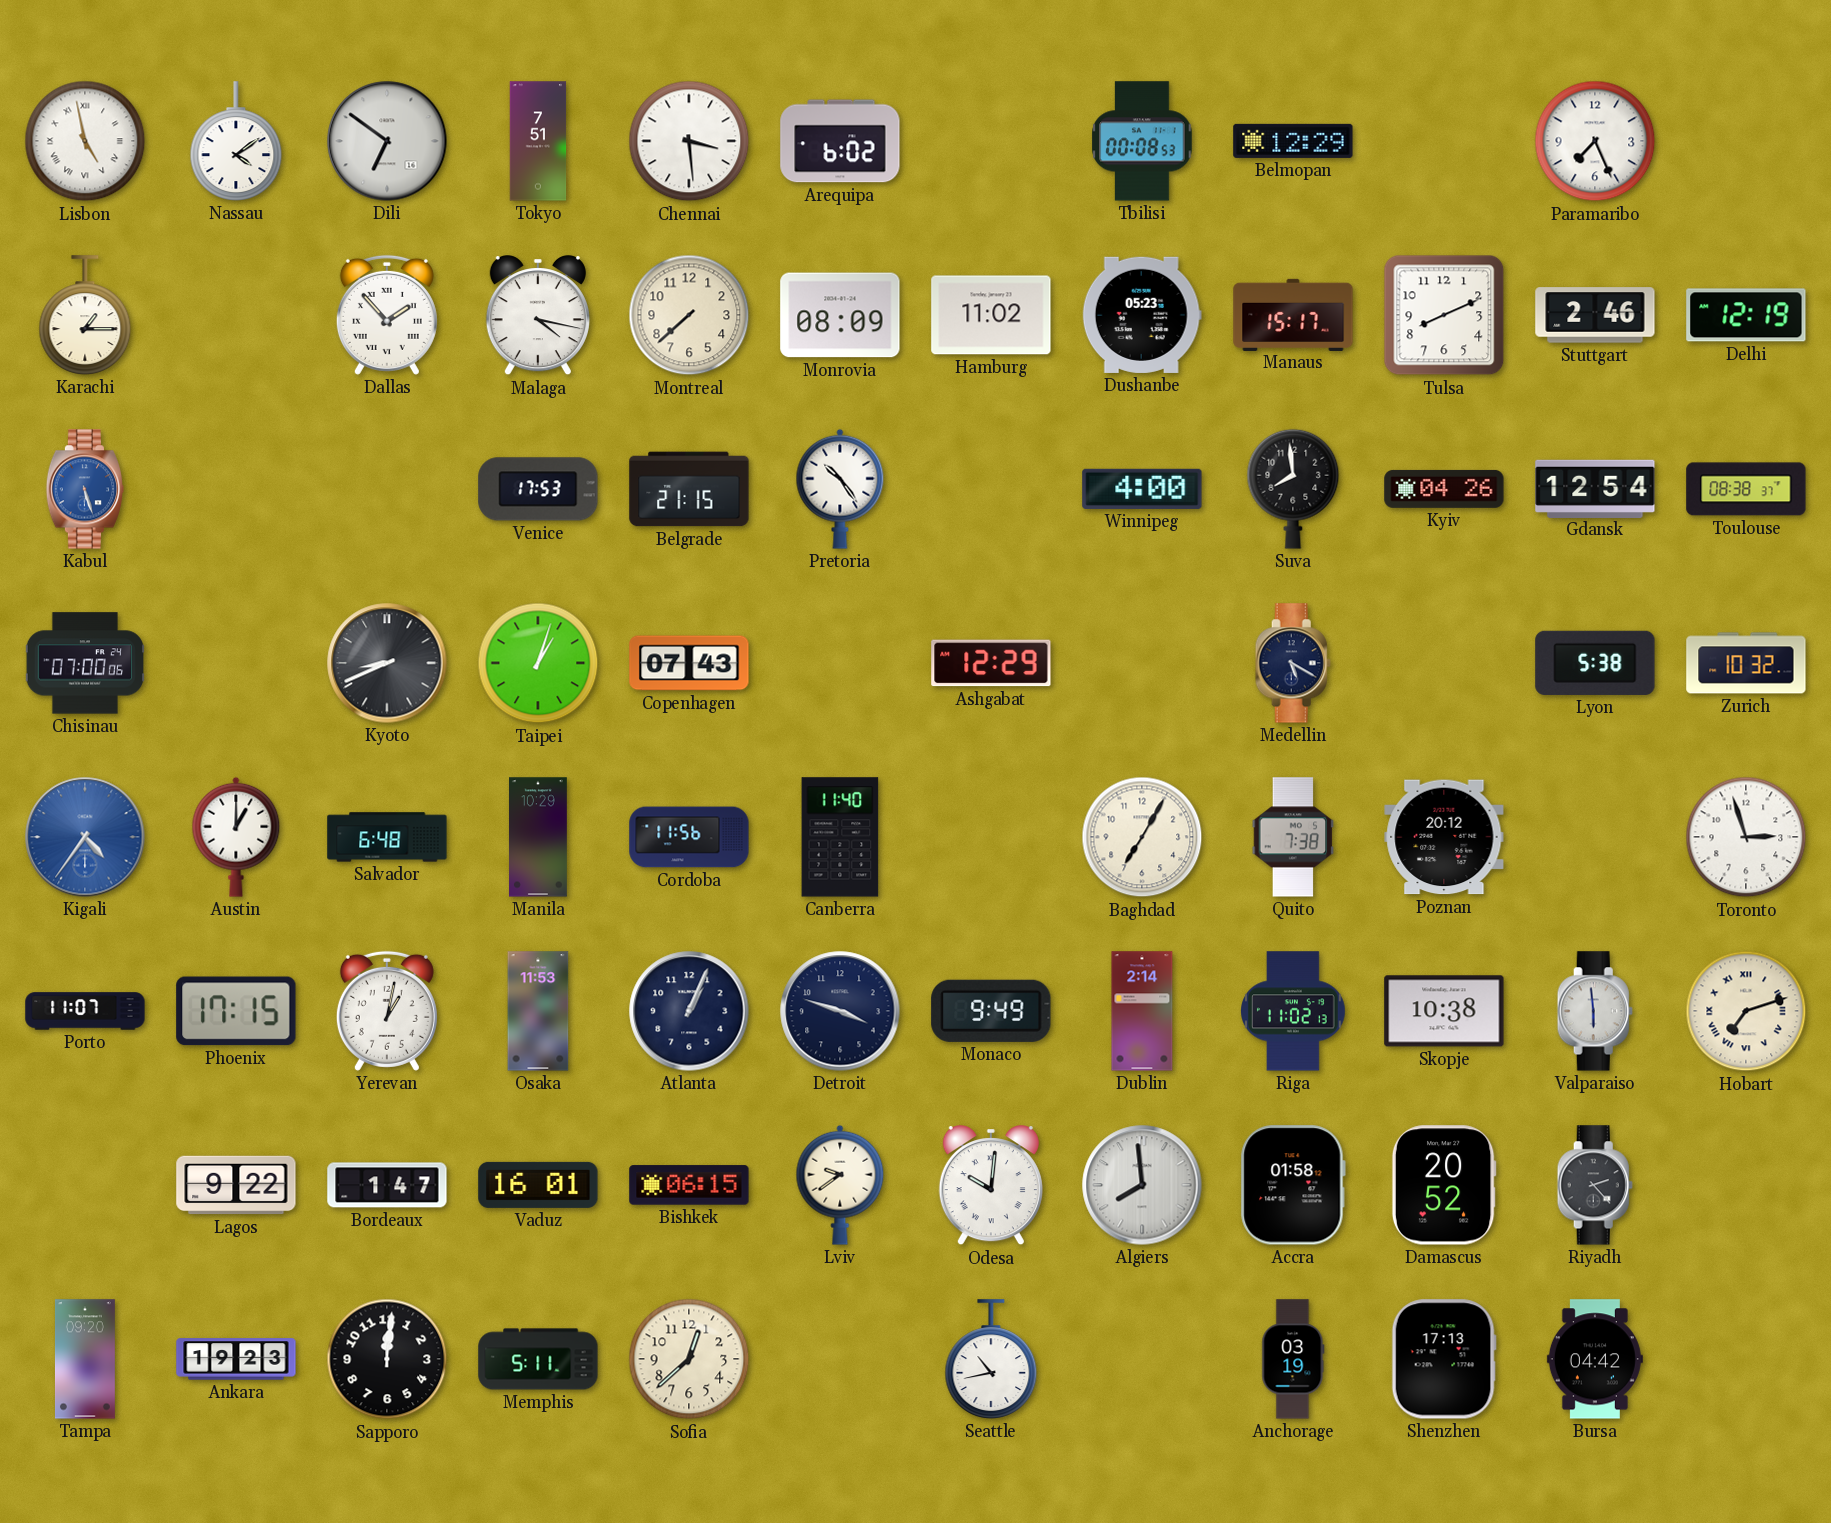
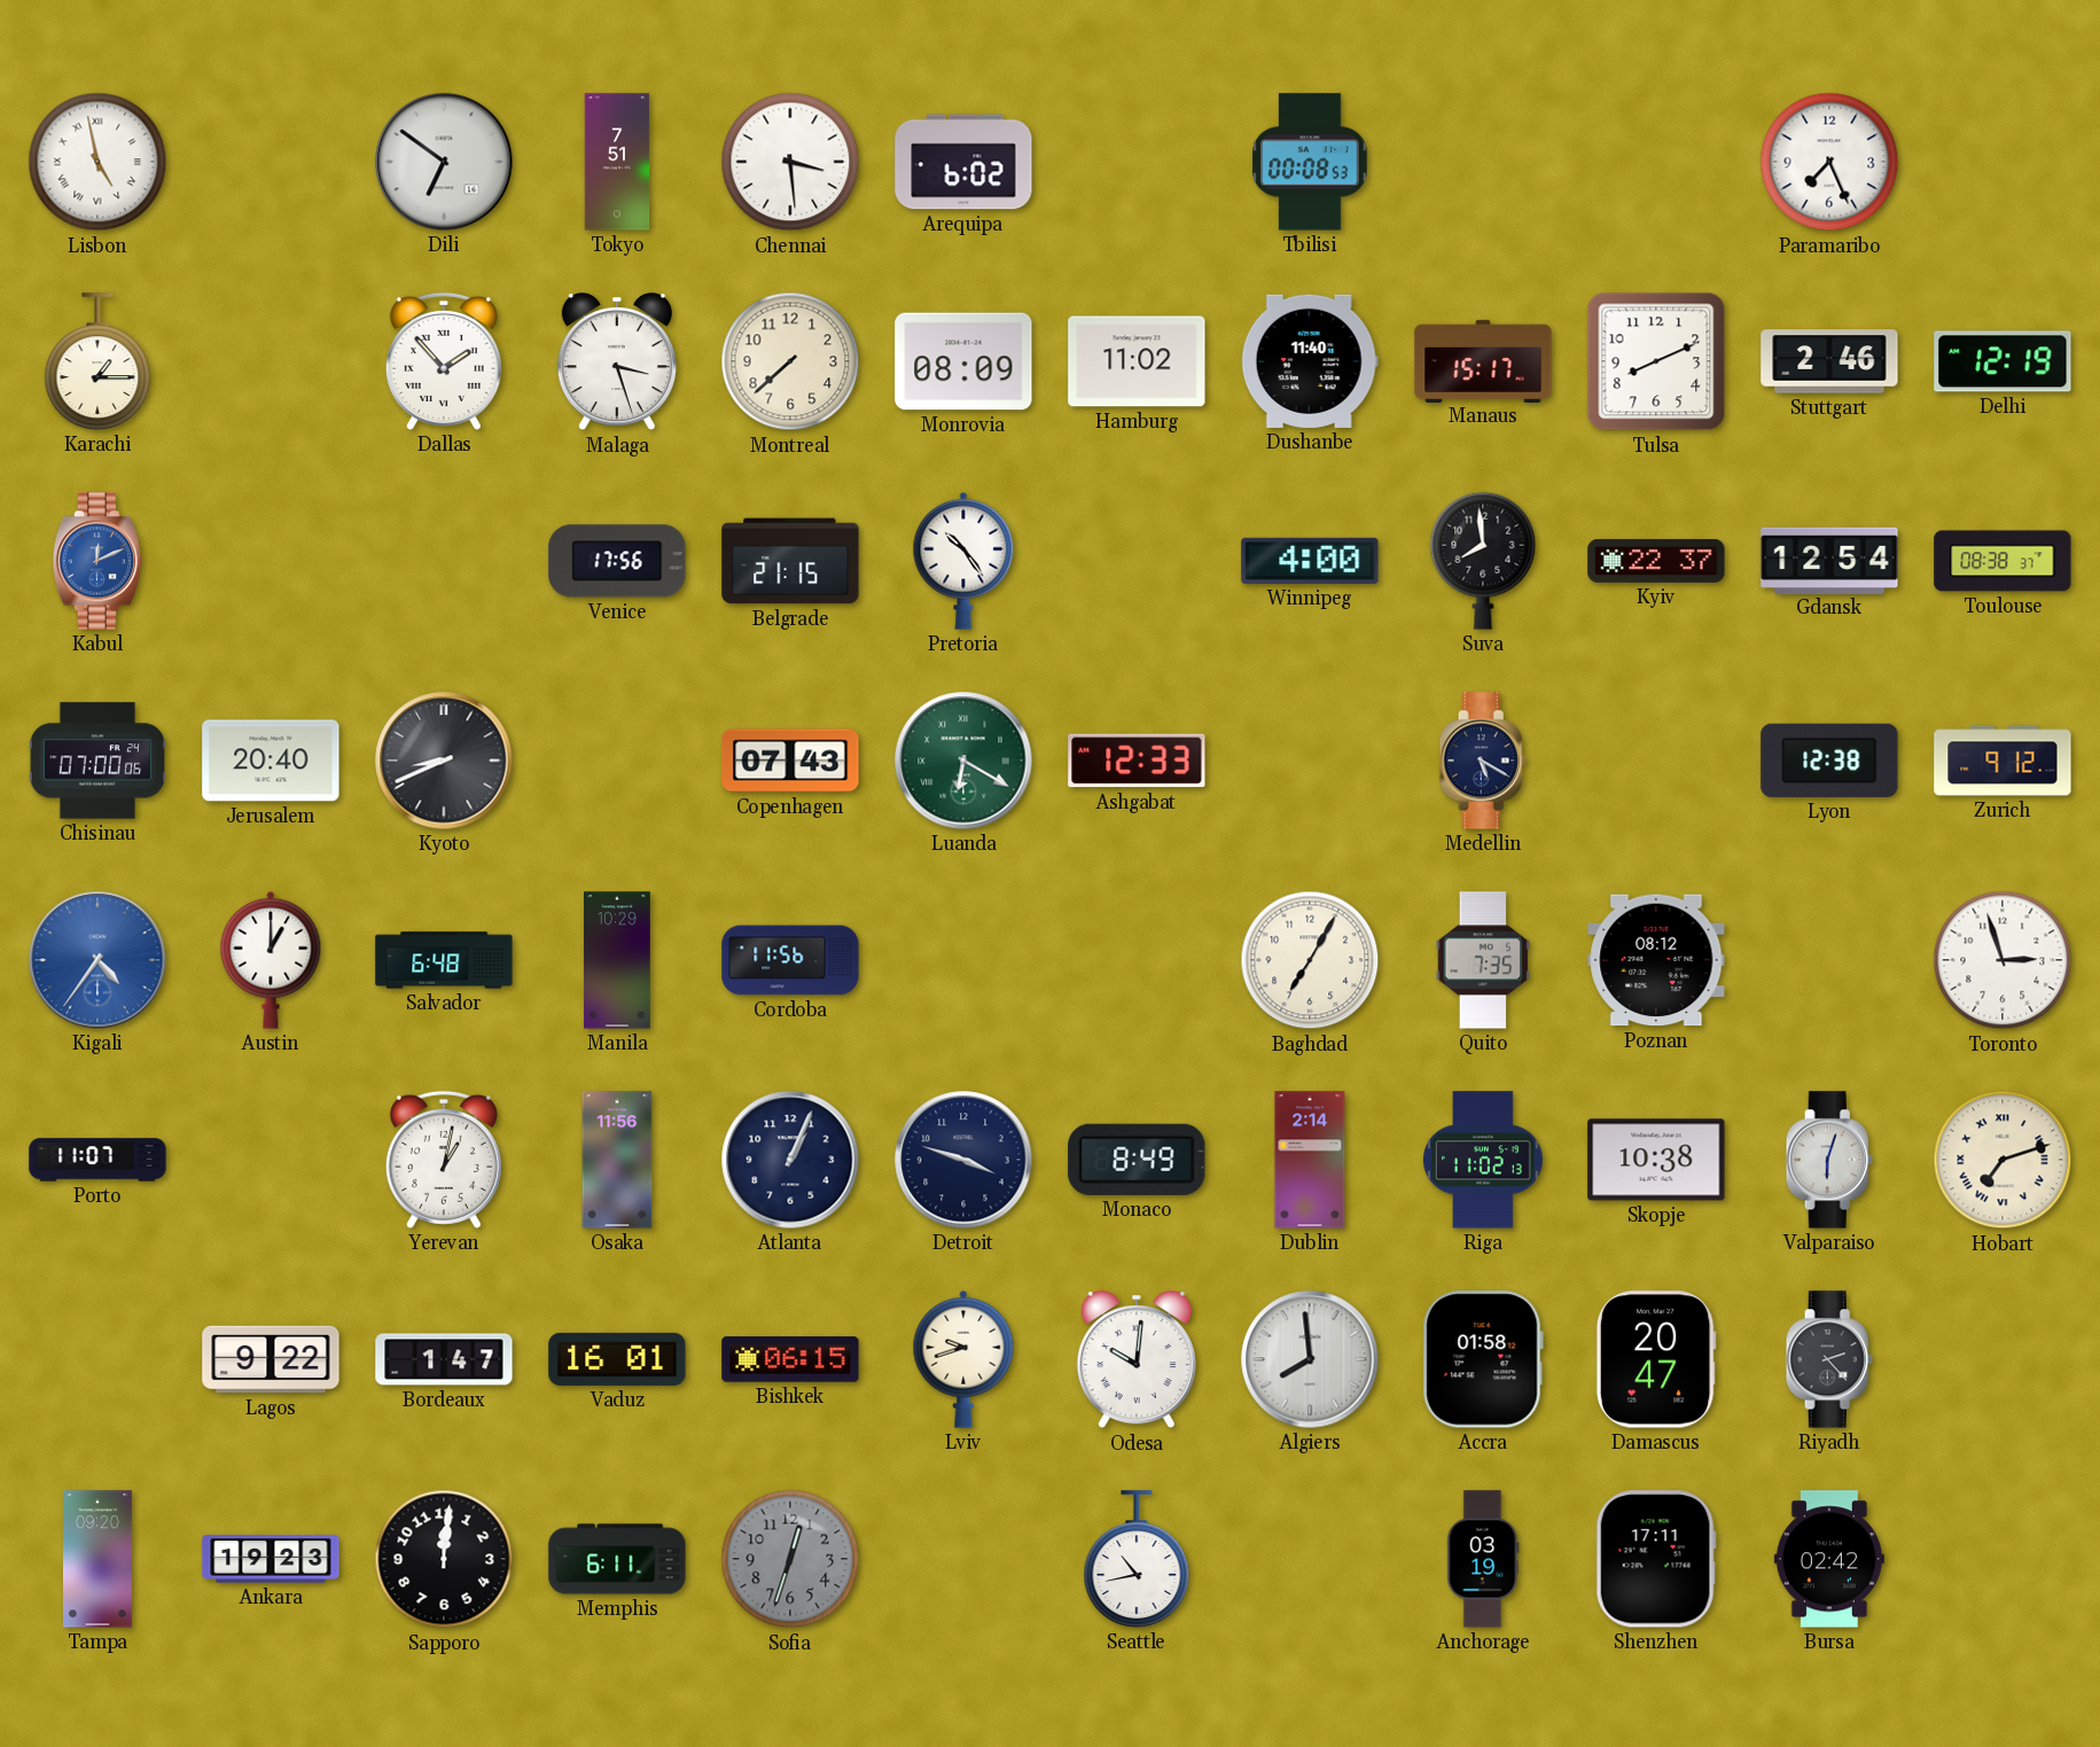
Nassau: 4:09 -> none
Belmopan: 12:29 -> none
Malaga: 4:17 -> 3:27
Dushanbe: 05:23 -> 11:40
Kabul: 5:27 -> 12:11
Venice: 17:53 -> 17:56
Kyiv: 04:26 -> 22:37
Jerusalem: none -> 20:40
Taipei: 1:03 -> none
Luanda: none -> 6:20
Ashgabat: 12:29 -> 12:33
Lyon: 5:38 -> 12:38
Zurich: 10:32 -> 9:12
Canberra: 11:40 -> none
Quito: 7:38 -> 7:35
Poznan: 20:12 -> 08:12
Phoenix: 17:15 -> none
Osaka: 11:53 -> 11:56
Monaco: 9:49 -> 8:49
Valparaiso: 5:59 -> 6:03
Lviv: 9:39 -> 9:42
Damascus: 20:52 -> 20:47
Memphis: 5:11 -> 6:11
Sofia: 12:38 -> 12:33
Sofia dial: cream -> grey
Shenzhen: 17:13 -> 17:11
Bursa: 04:42 -> 02:42
